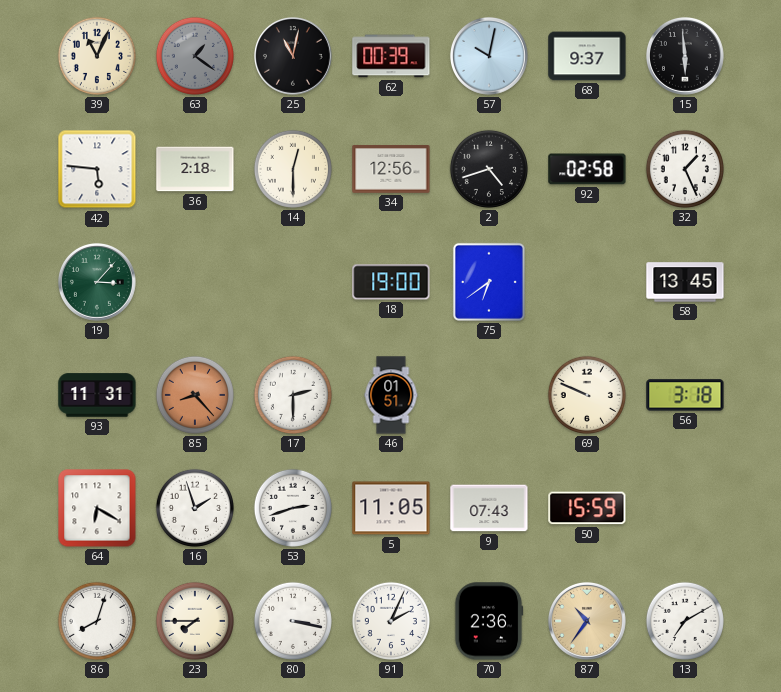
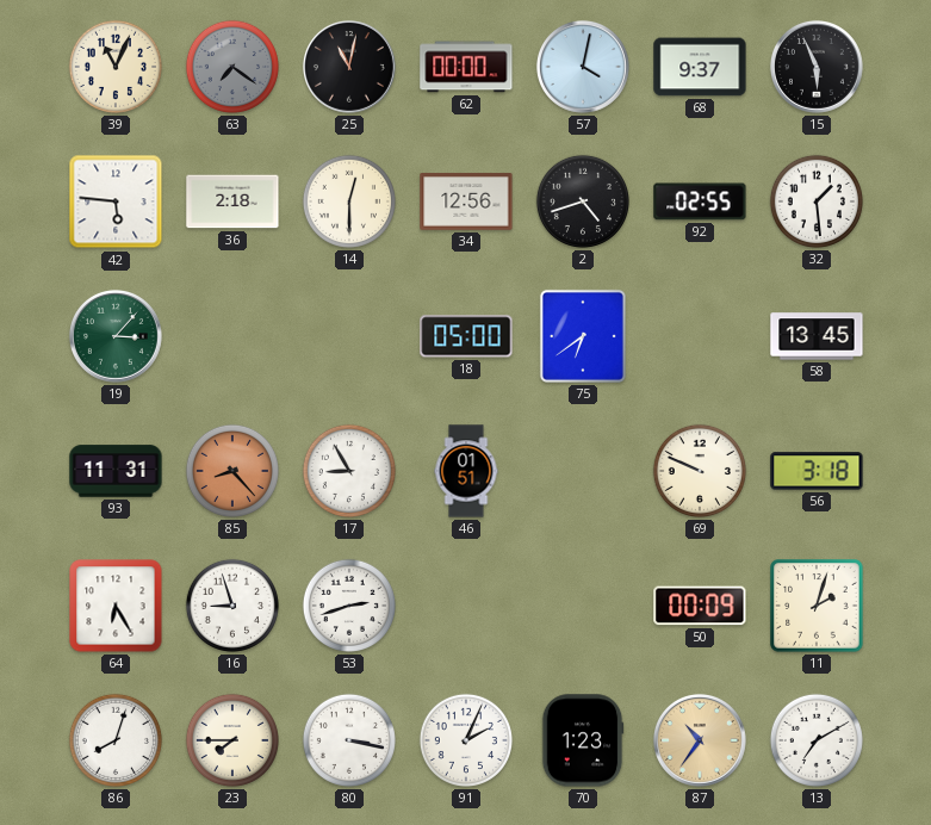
63: 1:21 -> 7:21
62: 00:39 -> 00:00
57: 10:02 -> 4:02
15: 5:59 -> 5:56
92: 02:58 -> 02:55
32: 1:26 -> 1:29
18: 19:00 -> 05:00
17: 2:30 -> 8:55
64: 6:20 -> 6:25
16: 1:57 -> 8:57
5: 11:05 -> none
9: 07:43 -> none
50: 15:59 -> 00:09
11: none -> 2:03
70: 2:36 -> 1:23
